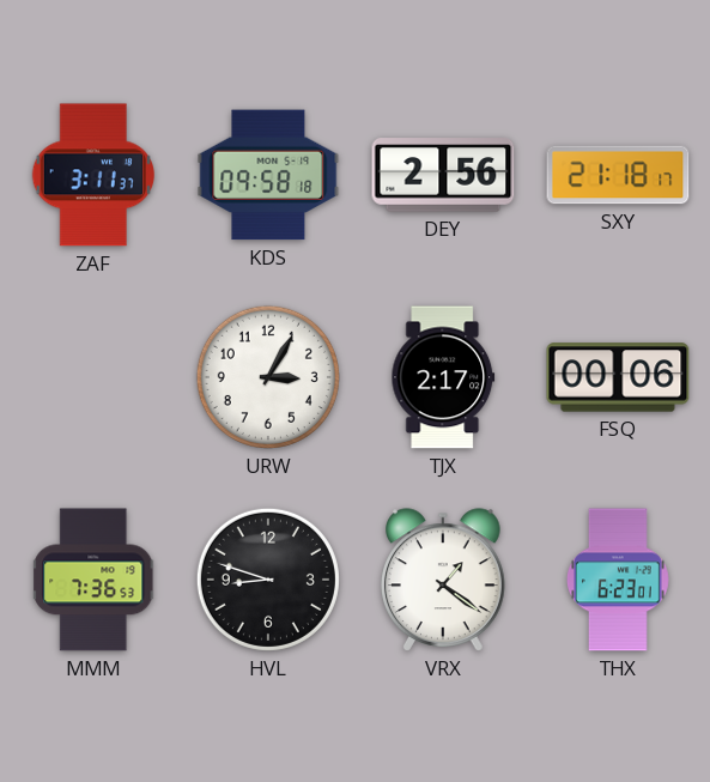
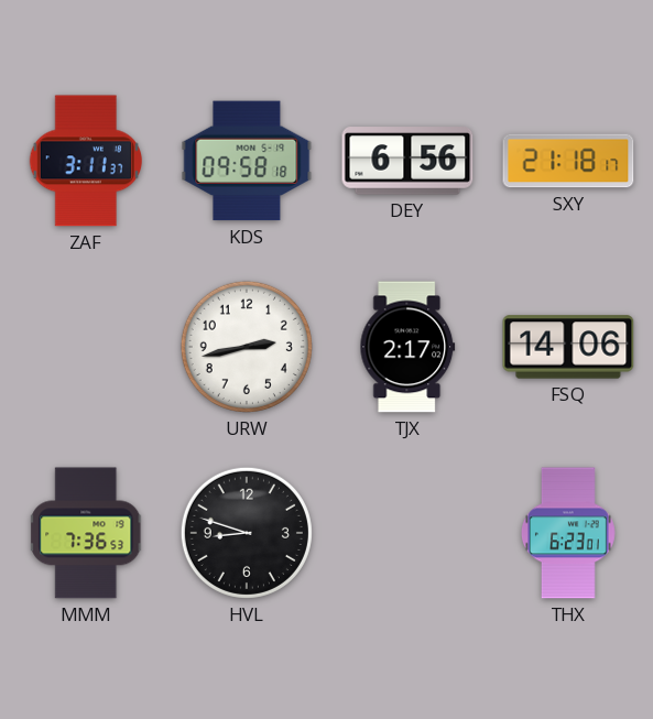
DEY: 2:56 -> 6:56
URW: 3:05 -> 2:43
FSQ: 00:06 -> 14:06
VRX: 1:21 -> none
